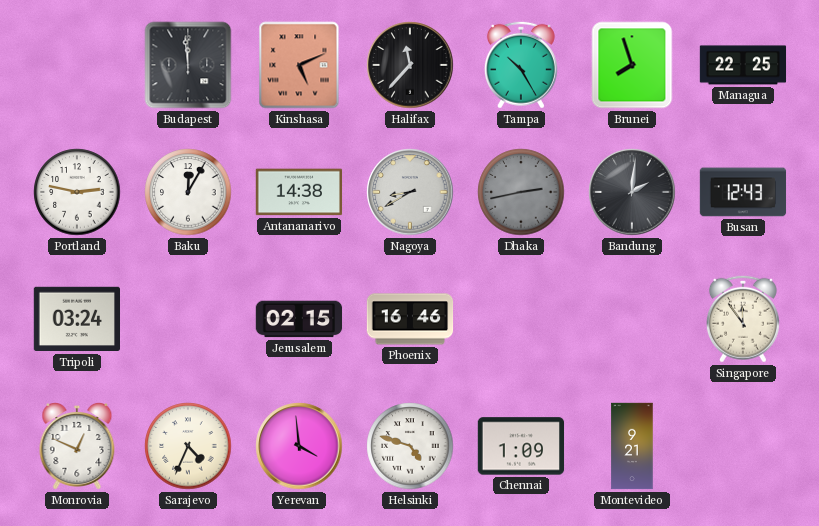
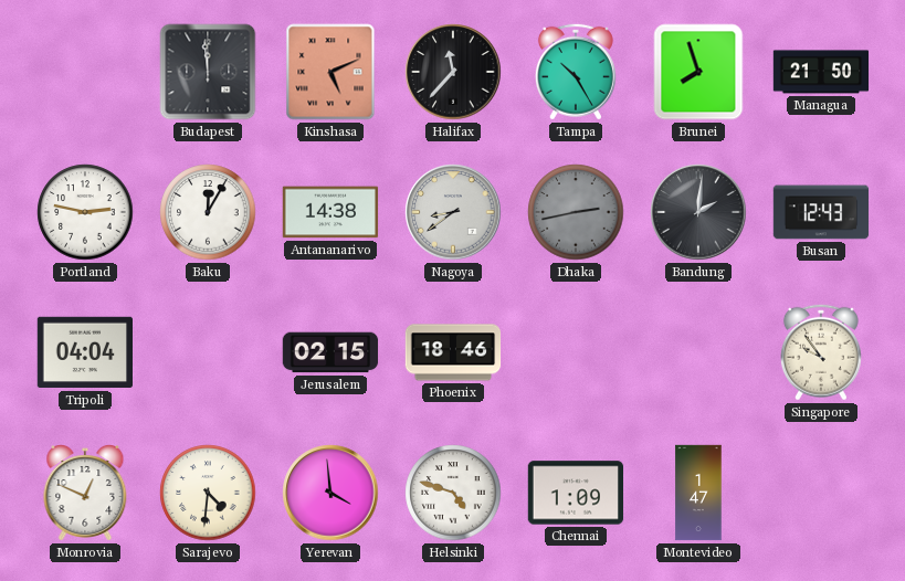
Managua: 22:25 -> 21:50
Nagoya: 8:40 -> 8:39
Tripoli: 03:24 -> 04:04
Phoenix: 16:46 -> 18:46
Singapore: 11:54 -> 9:54
Sarajevo: 4:34 -> 4:31
Montevideo: 9:21 -> 1:47
